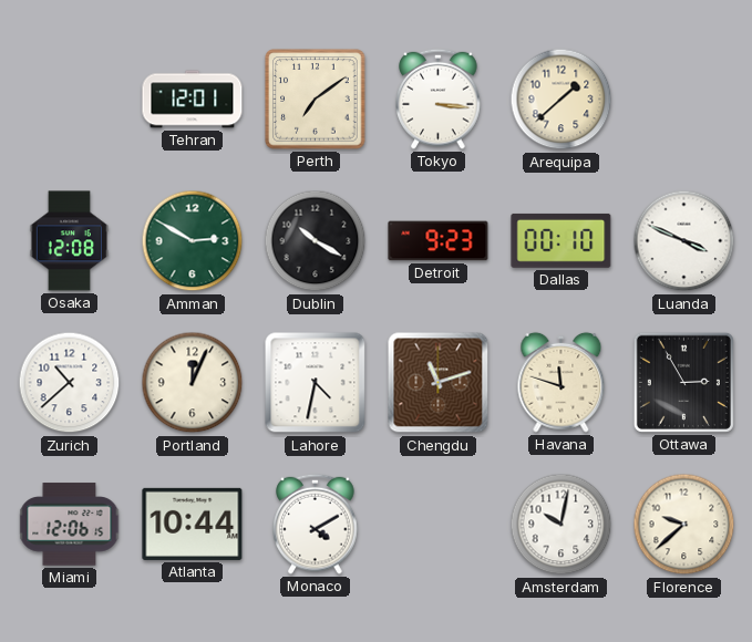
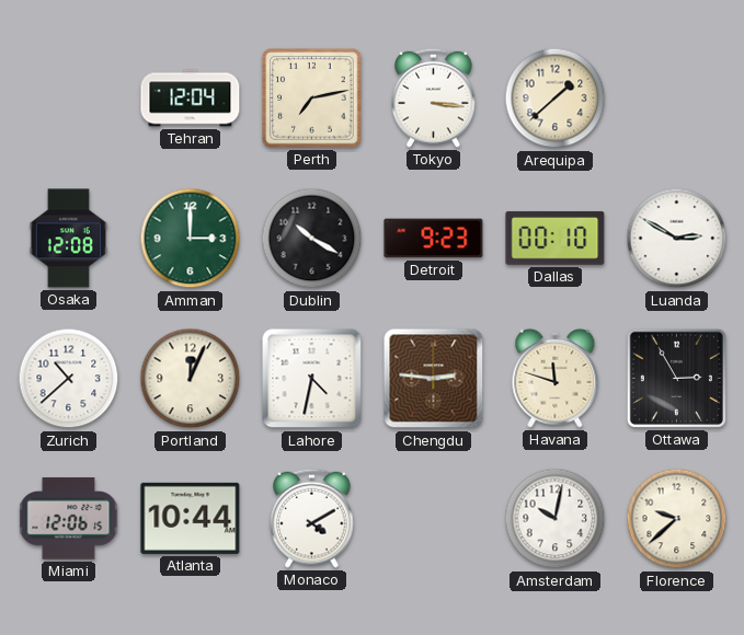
Tehran: 12:01 -> 12:04
Perth: 7:09 -> 7:13
Amman: 2:50 -> 3:00
Luanda: 3:49 -> 2:50
Chengdu: 11:12 -> 2:46
